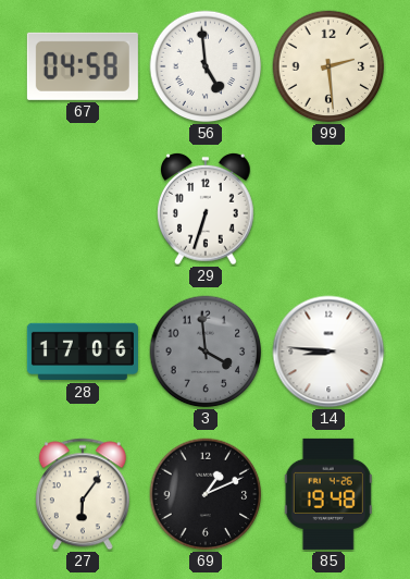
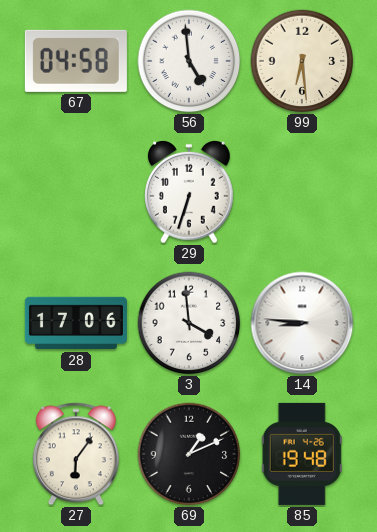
99: 2:29 -> 6:29
3 dial: grey -> white
